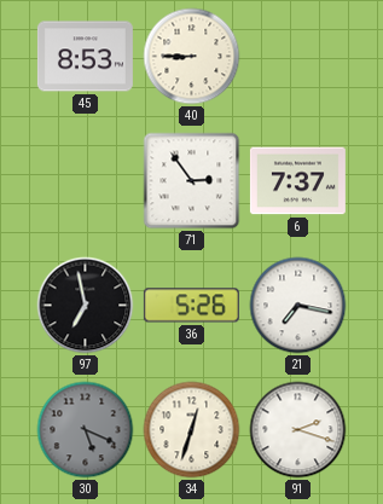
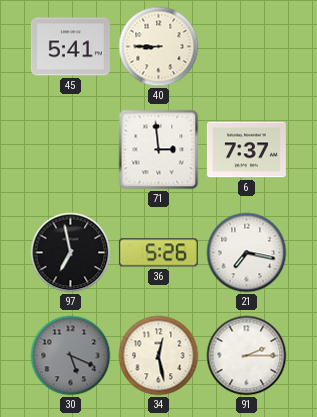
45: 8:53 -> 5:41
71: 2:54 -> 2:59
34: 12:33 -> 12:28
91: 2:18 -> 2:15
